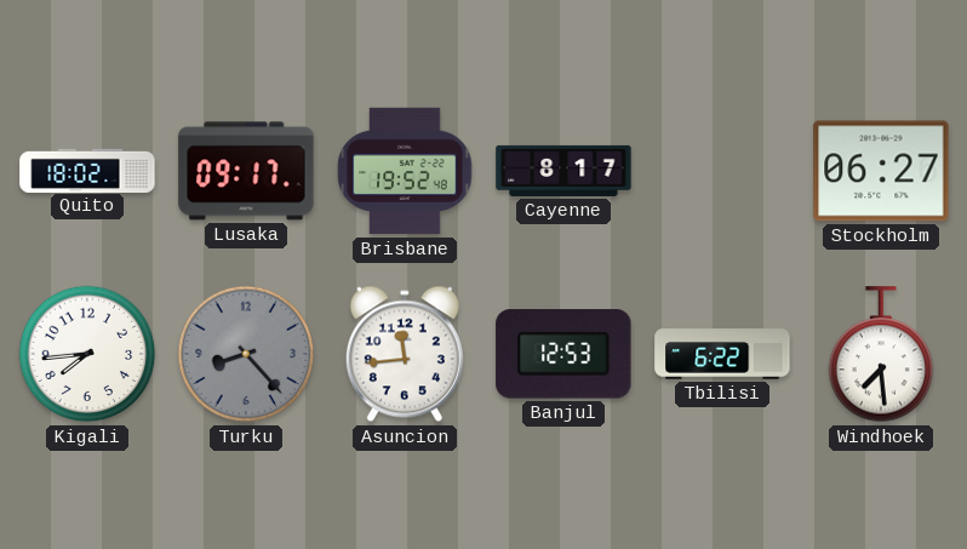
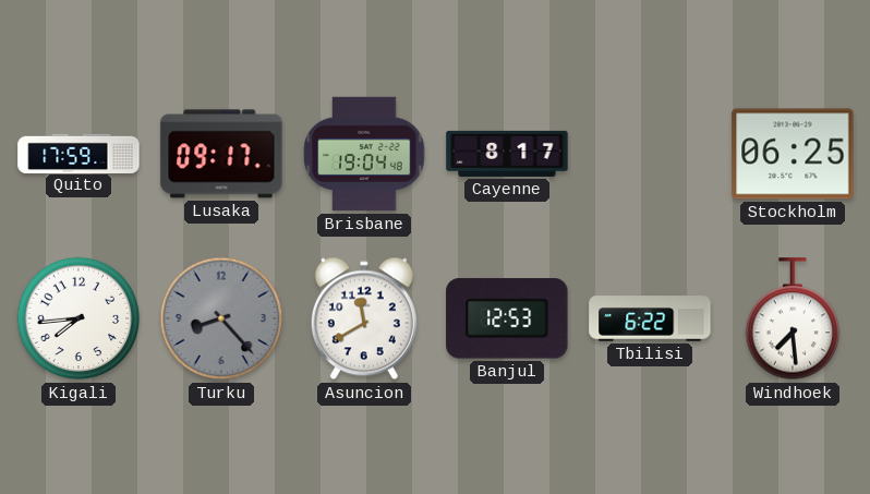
Quito: 18:02 -> 17:59
Brisbane: 19:52 -> 19:04
Stockholm: 06:27 -> 06:25
Asuncion: 11:44 -> 11:40
